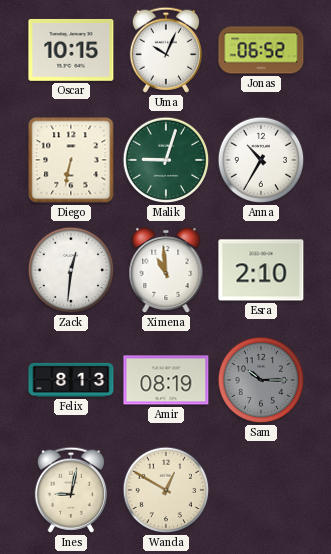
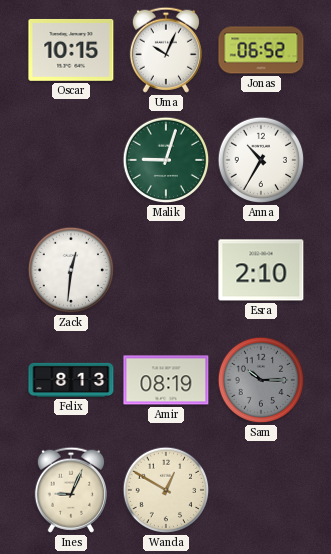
Diego: 6:32 -> none
Ximena: 10:59 -> none
Ines: 9:02 -> 9:04
